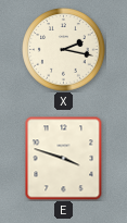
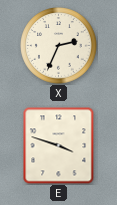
X: 2:17 -> 2:34
